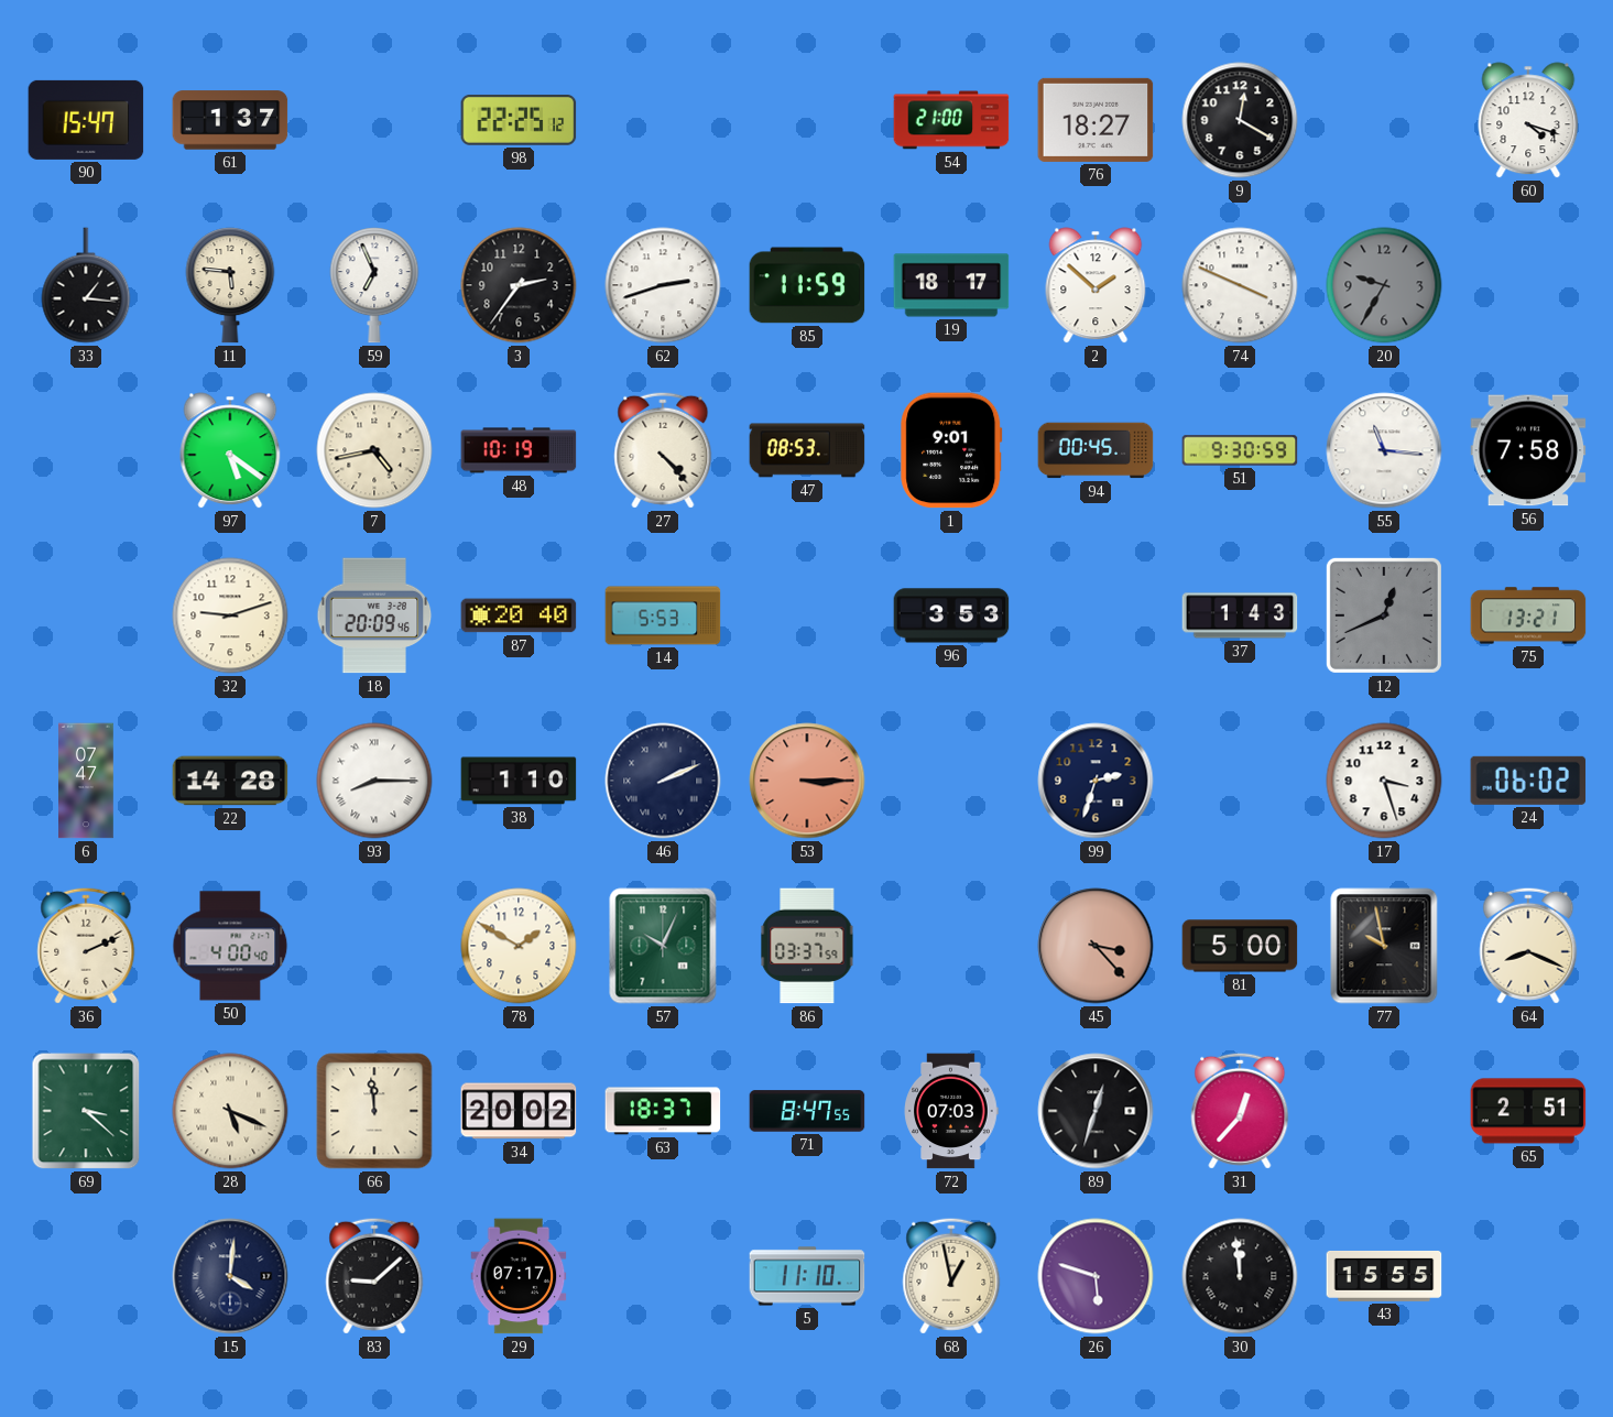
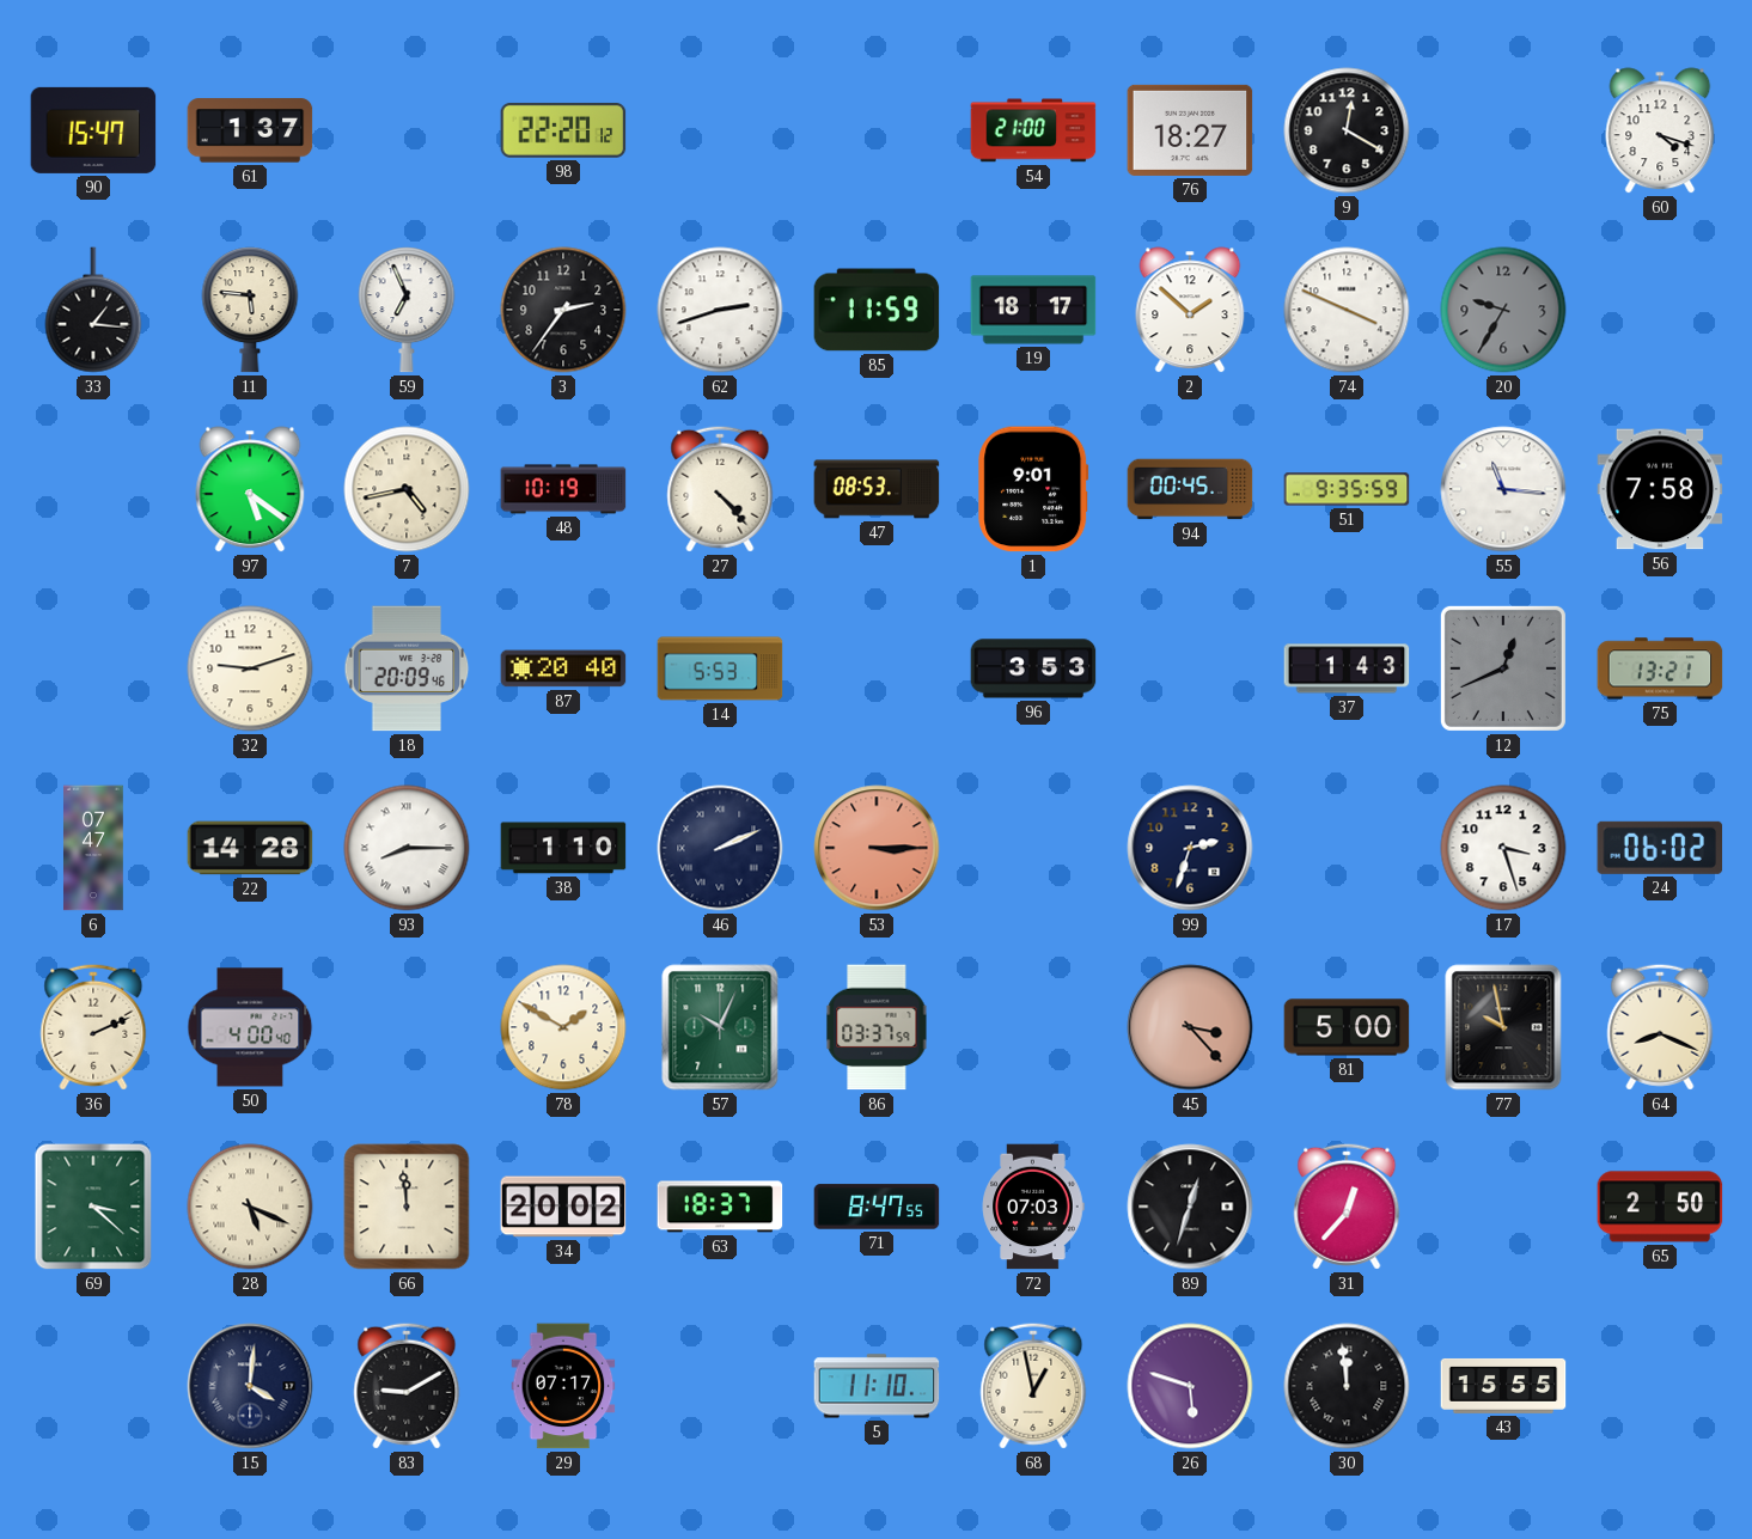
98: 22:25 -> 22:20
51: 9:30 -> 9:35
65: 2:51 -> 2:50
83: 9:08 -> 9:10
